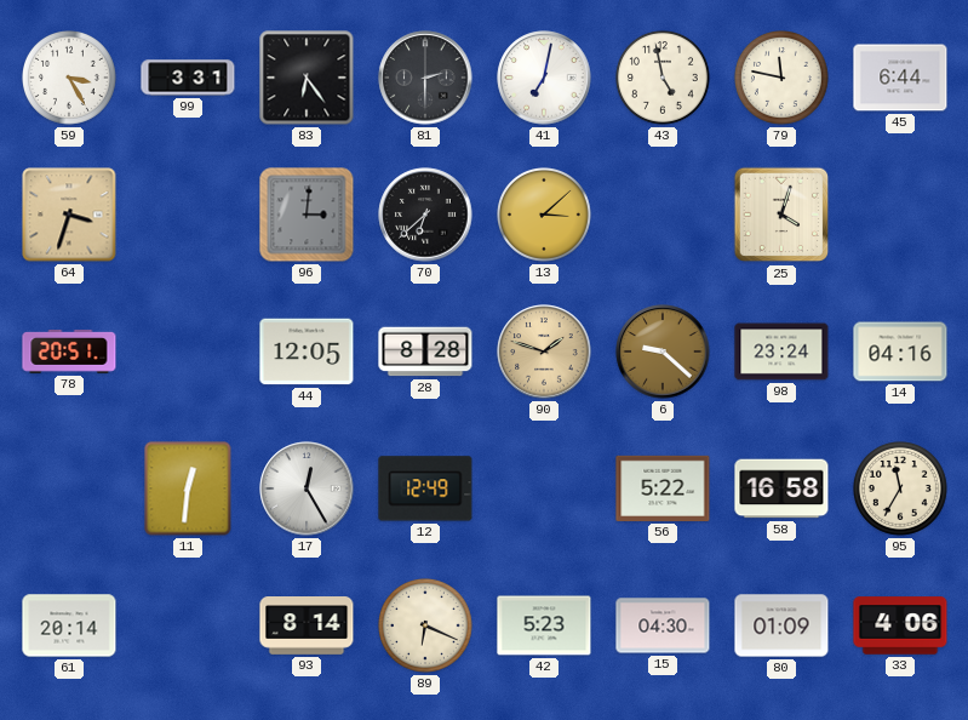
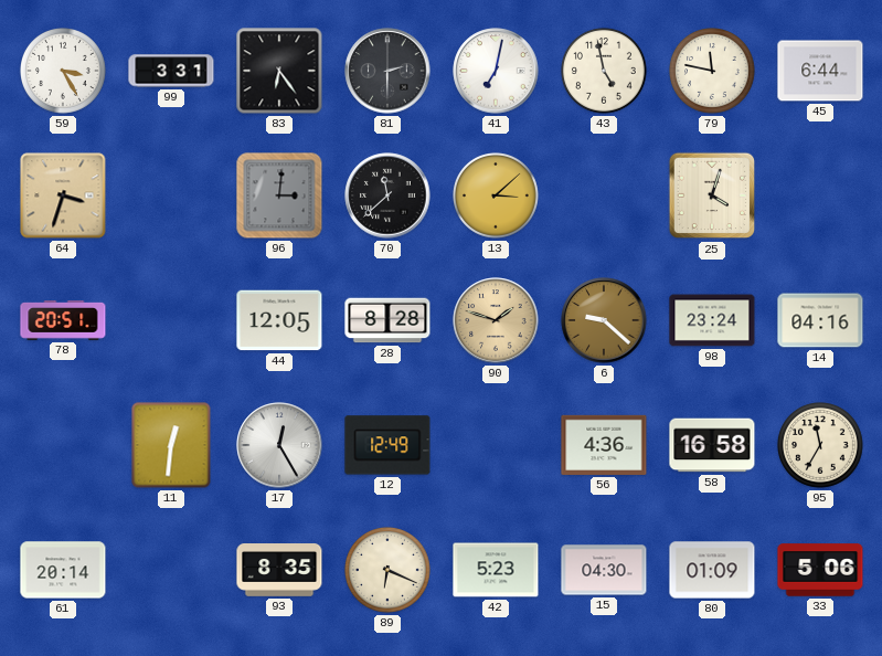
70: 6:38 -> 11:38
56: 5:22 -> 4:36
93: 8:14 -> 8:35
33: 4:06 -> 5:06
